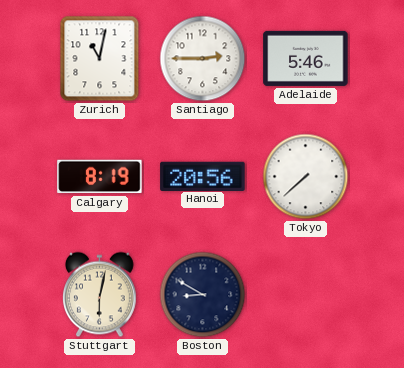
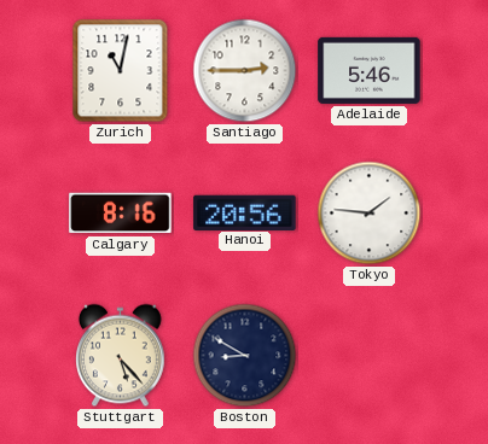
Calgary: 8:19 -> 8:16
Tokyo: 7:38 -> 1:46
Stuttgart: 6:02 -> 5:23
